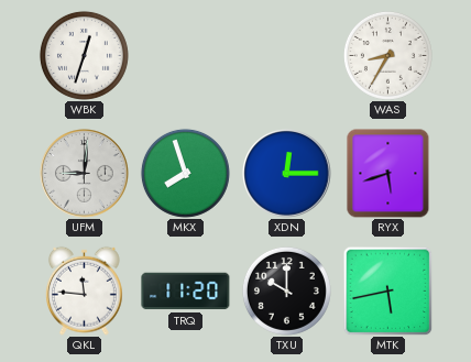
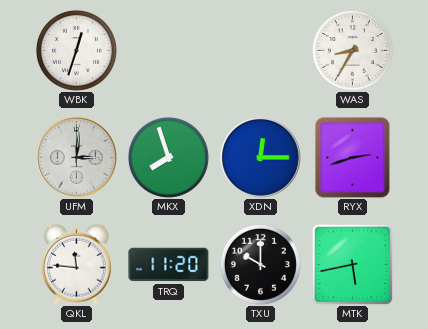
UFM: 9:01 -> 3:01
RYX: 5:42 -> 2:42
